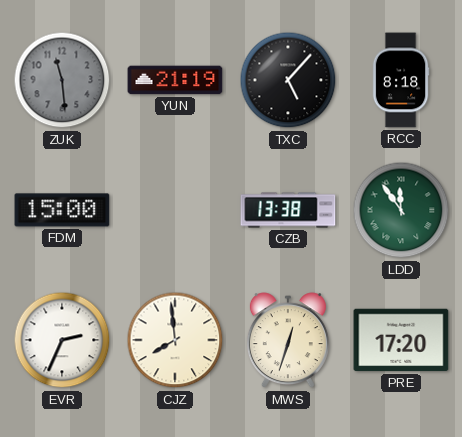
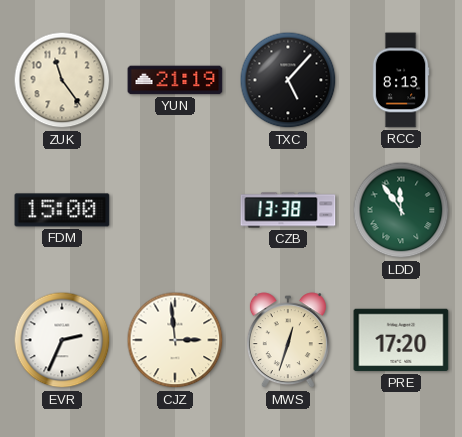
ZUK: 11:29 -> 11:24
ZUK dial: grey -> cream
RCC: 8:18 -> 8:13
CJZ: 7:59 -> 2:59
